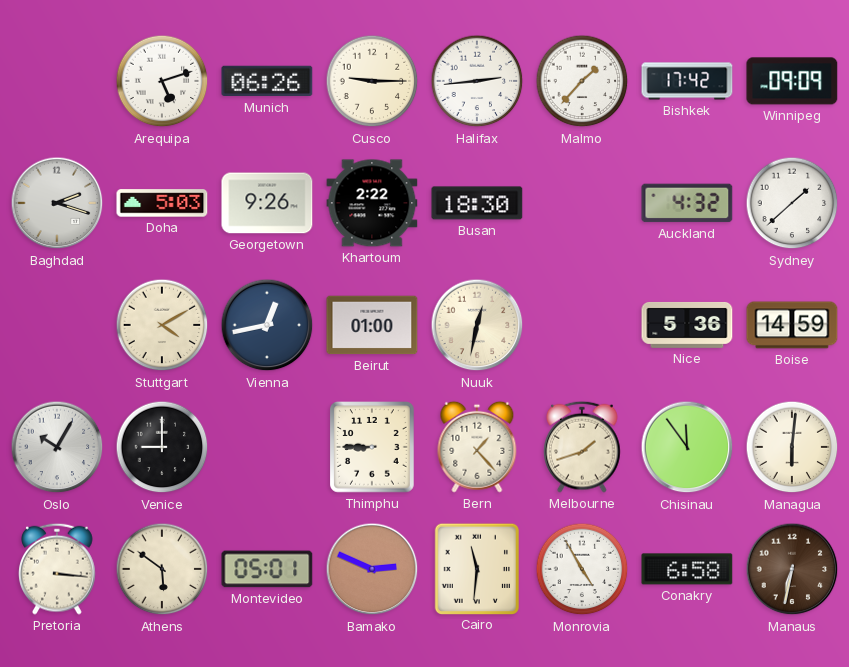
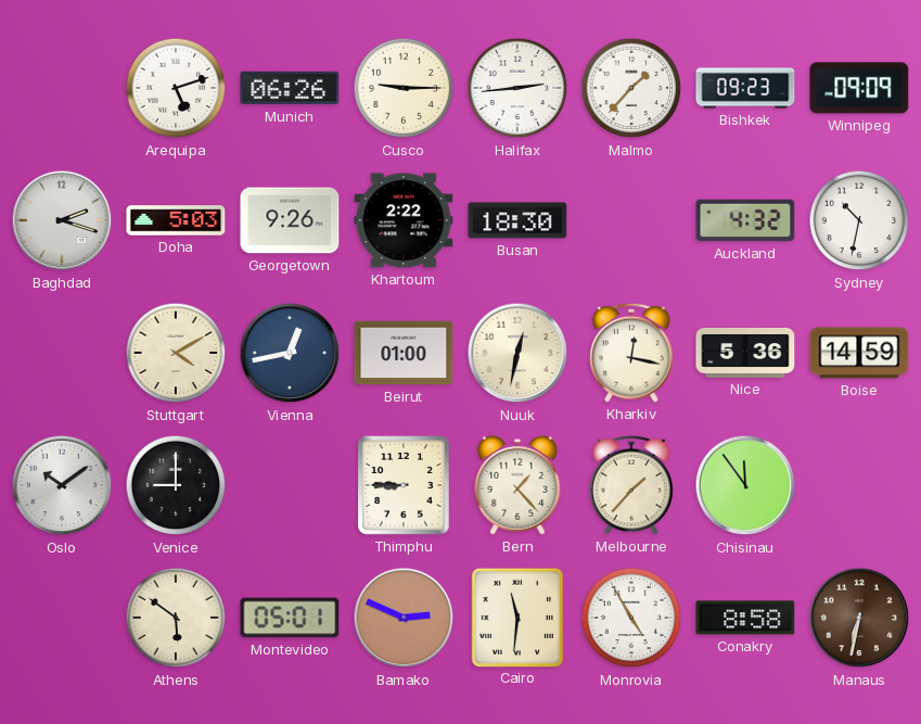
Bishkek: 17:42 -> 09:23
Sydney: 1:38 -> 10:32
Kharkiv: none -> 12:17
Oslo: 10:05 -> 10:09
Melbourne: 1:42 -> 1:37
Managua: 6:01 -> none
Pretoria: 3:16 -> none
Conakry: 6:58 -> 8:58
